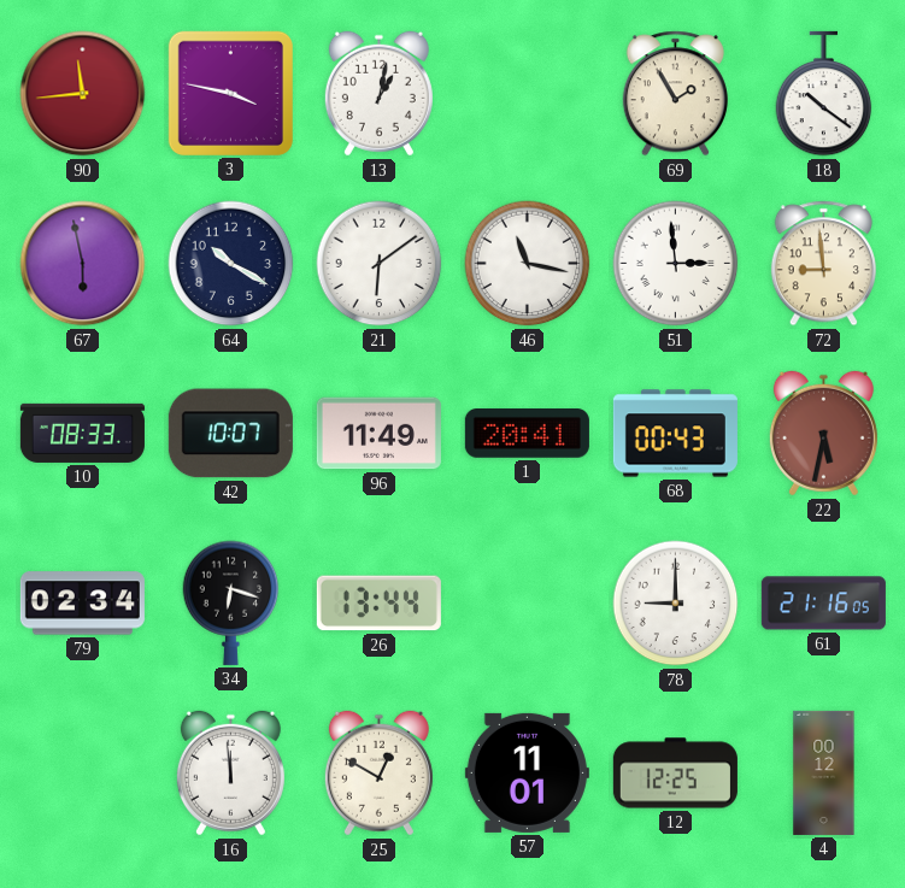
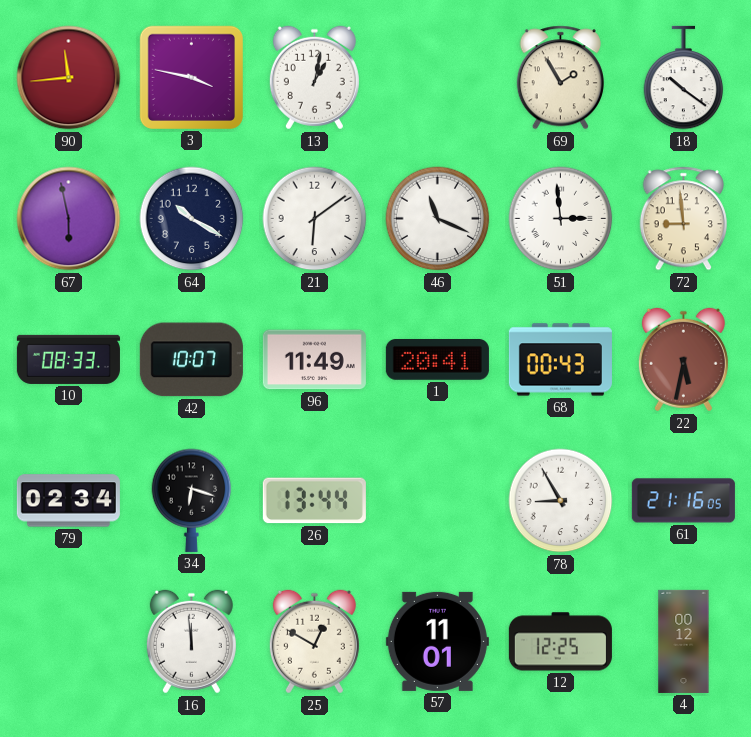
46: 11:17 -> 11:19
78: 9:00 -> 8:55
